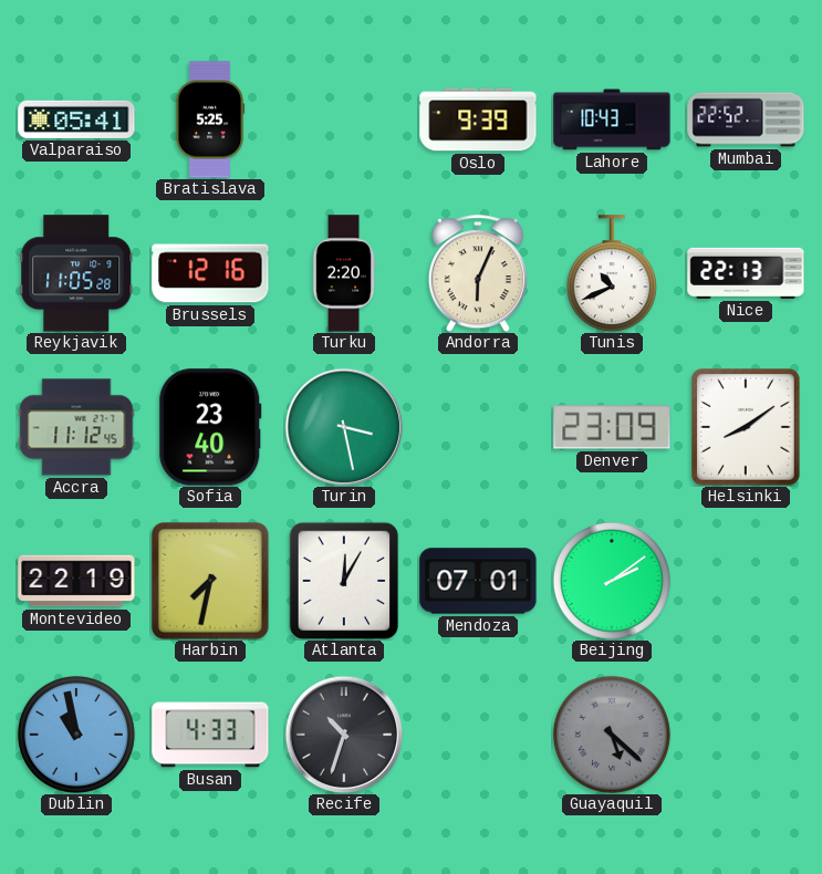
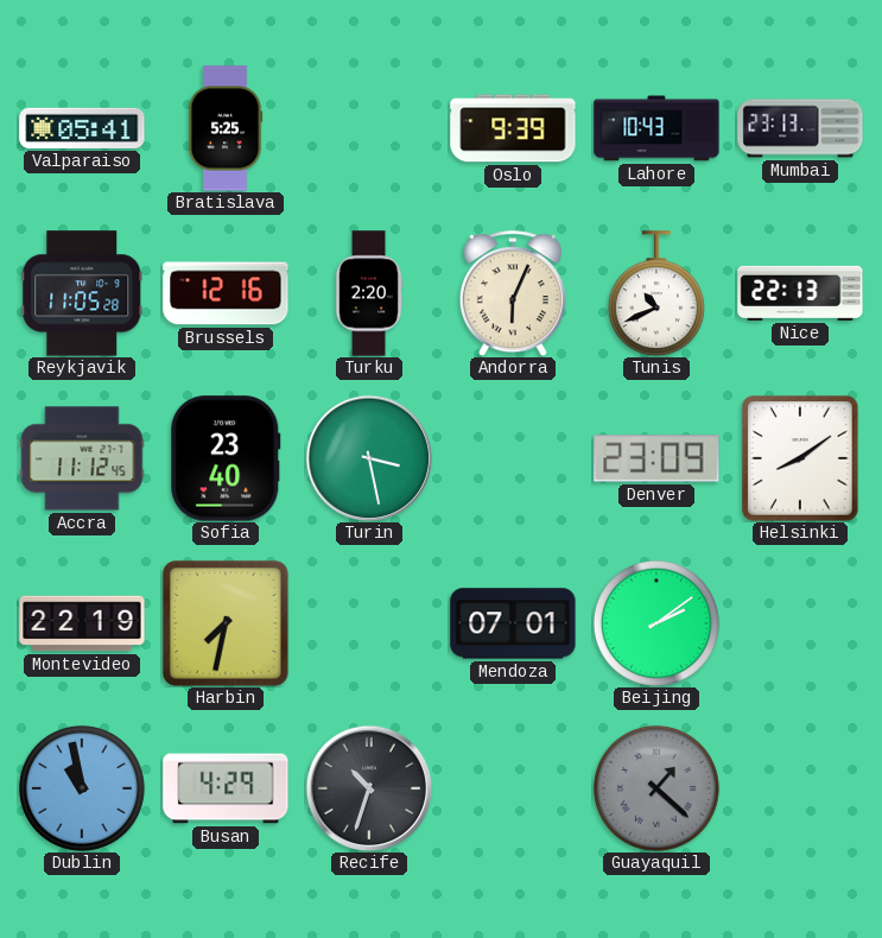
Mumbai: 22:52 -> 23:13
Atlanta: 12:05 -> none
Busan: 4:33 -> 4:29
Guayaquil: 5:22 -> 1:22
